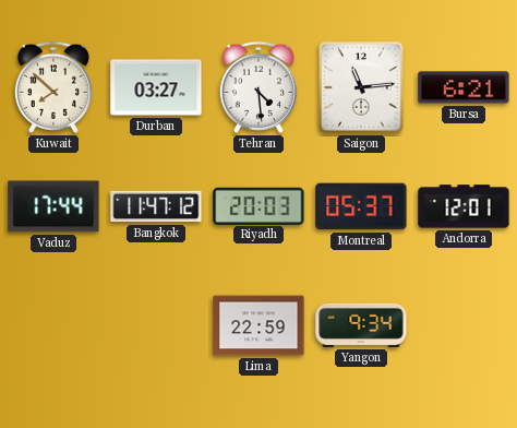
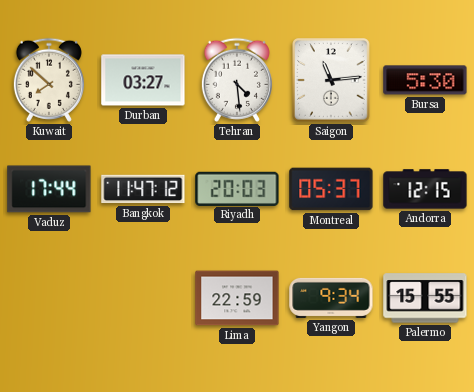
Bursa: 6:21 -> 5:30
Andorra: 12:01 -> 12:15
Palermo: none -> 15:55
